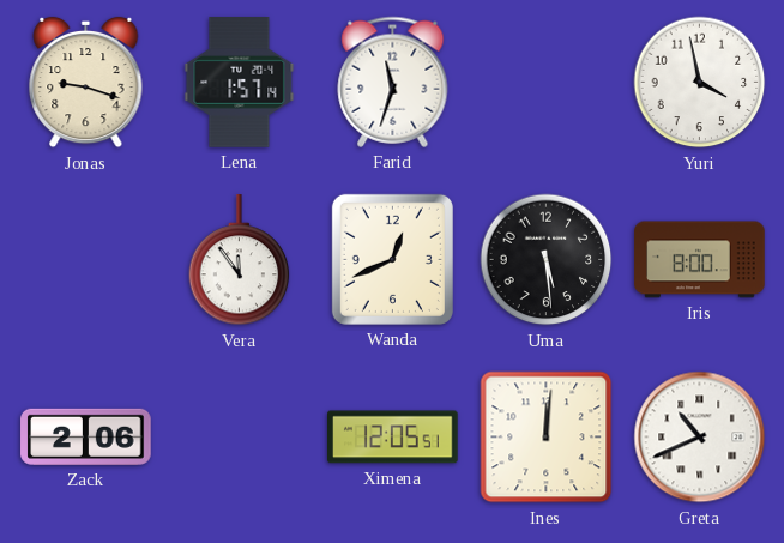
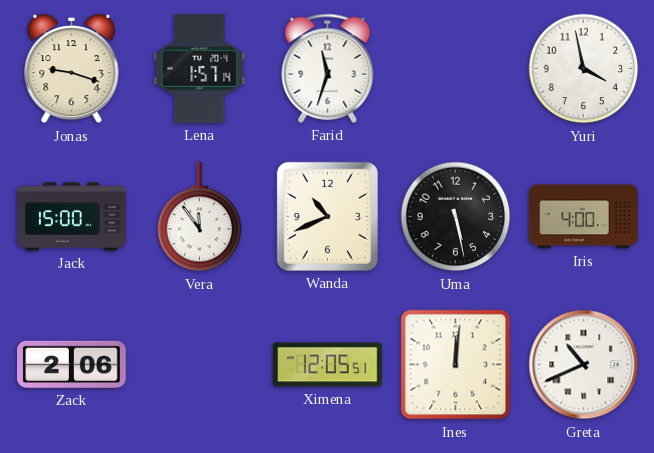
Jack: none -> 15:00
Wanda: 12:41 -> 10:41
Uma: 5:29 -> 5:28
Iris: 8:00 -> 4:00
